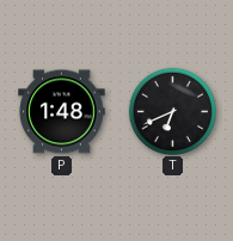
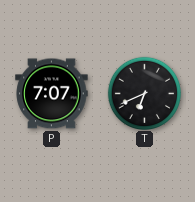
P: 1:48 -> 7:07
